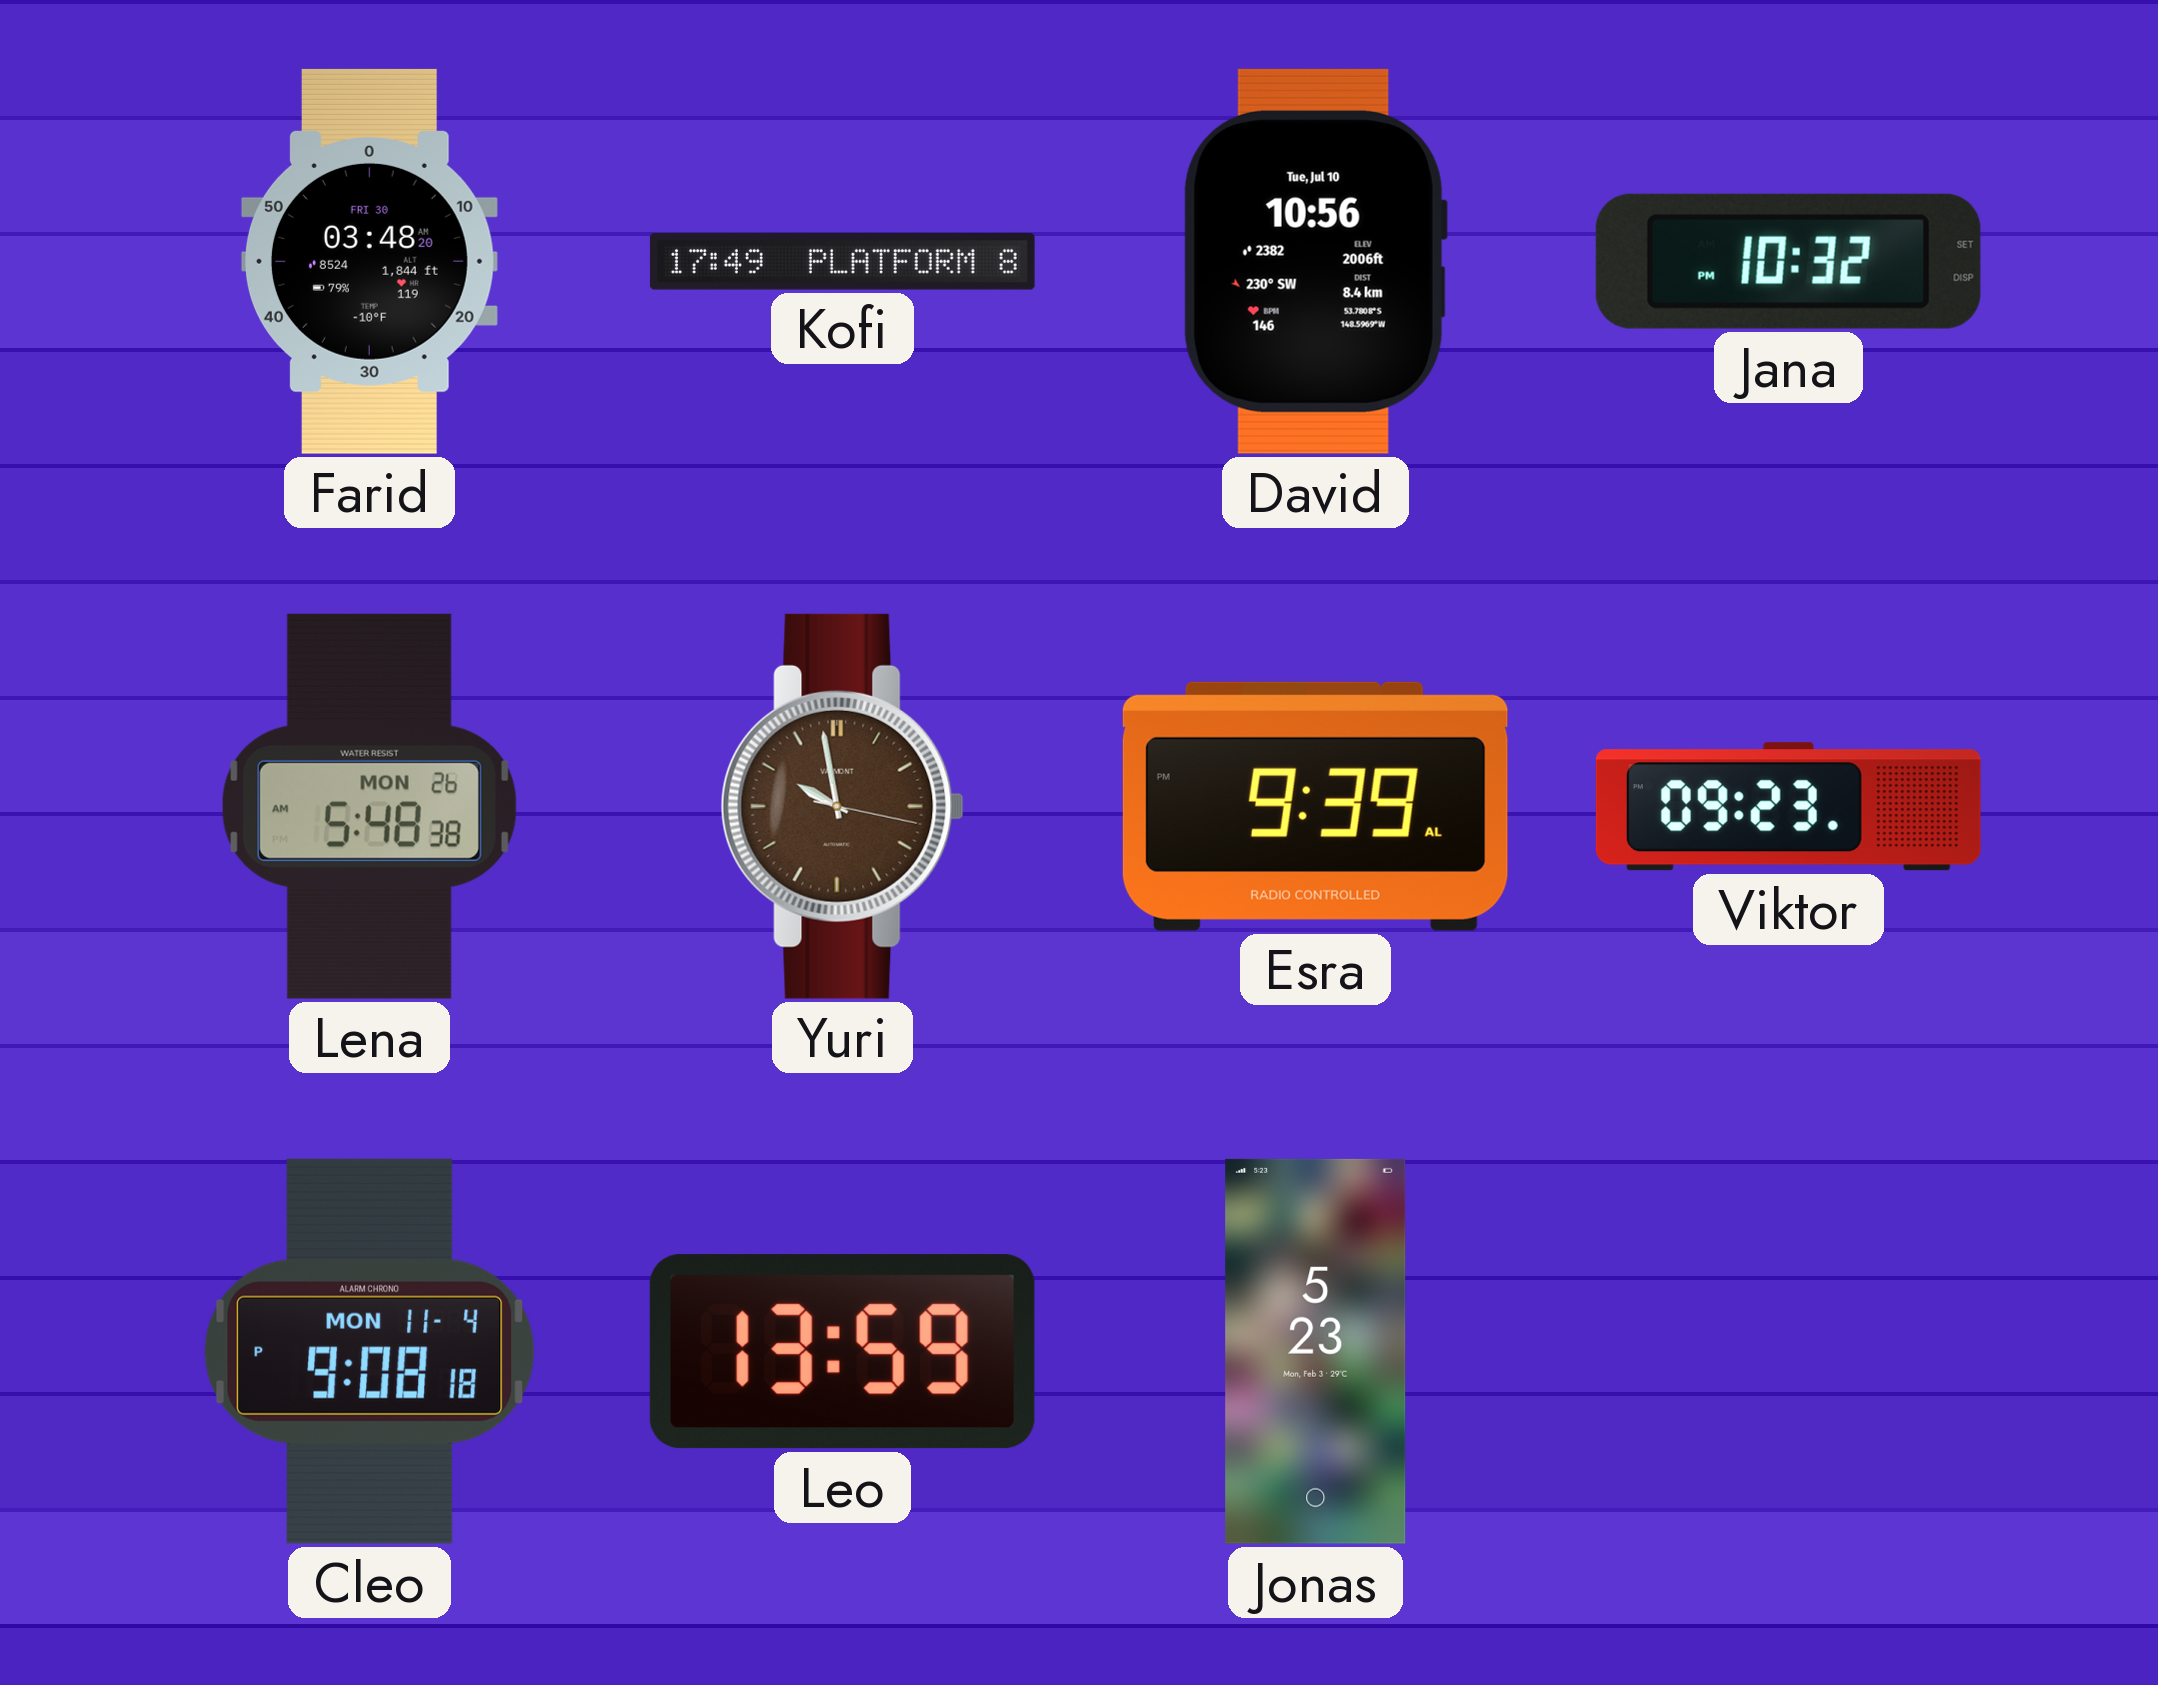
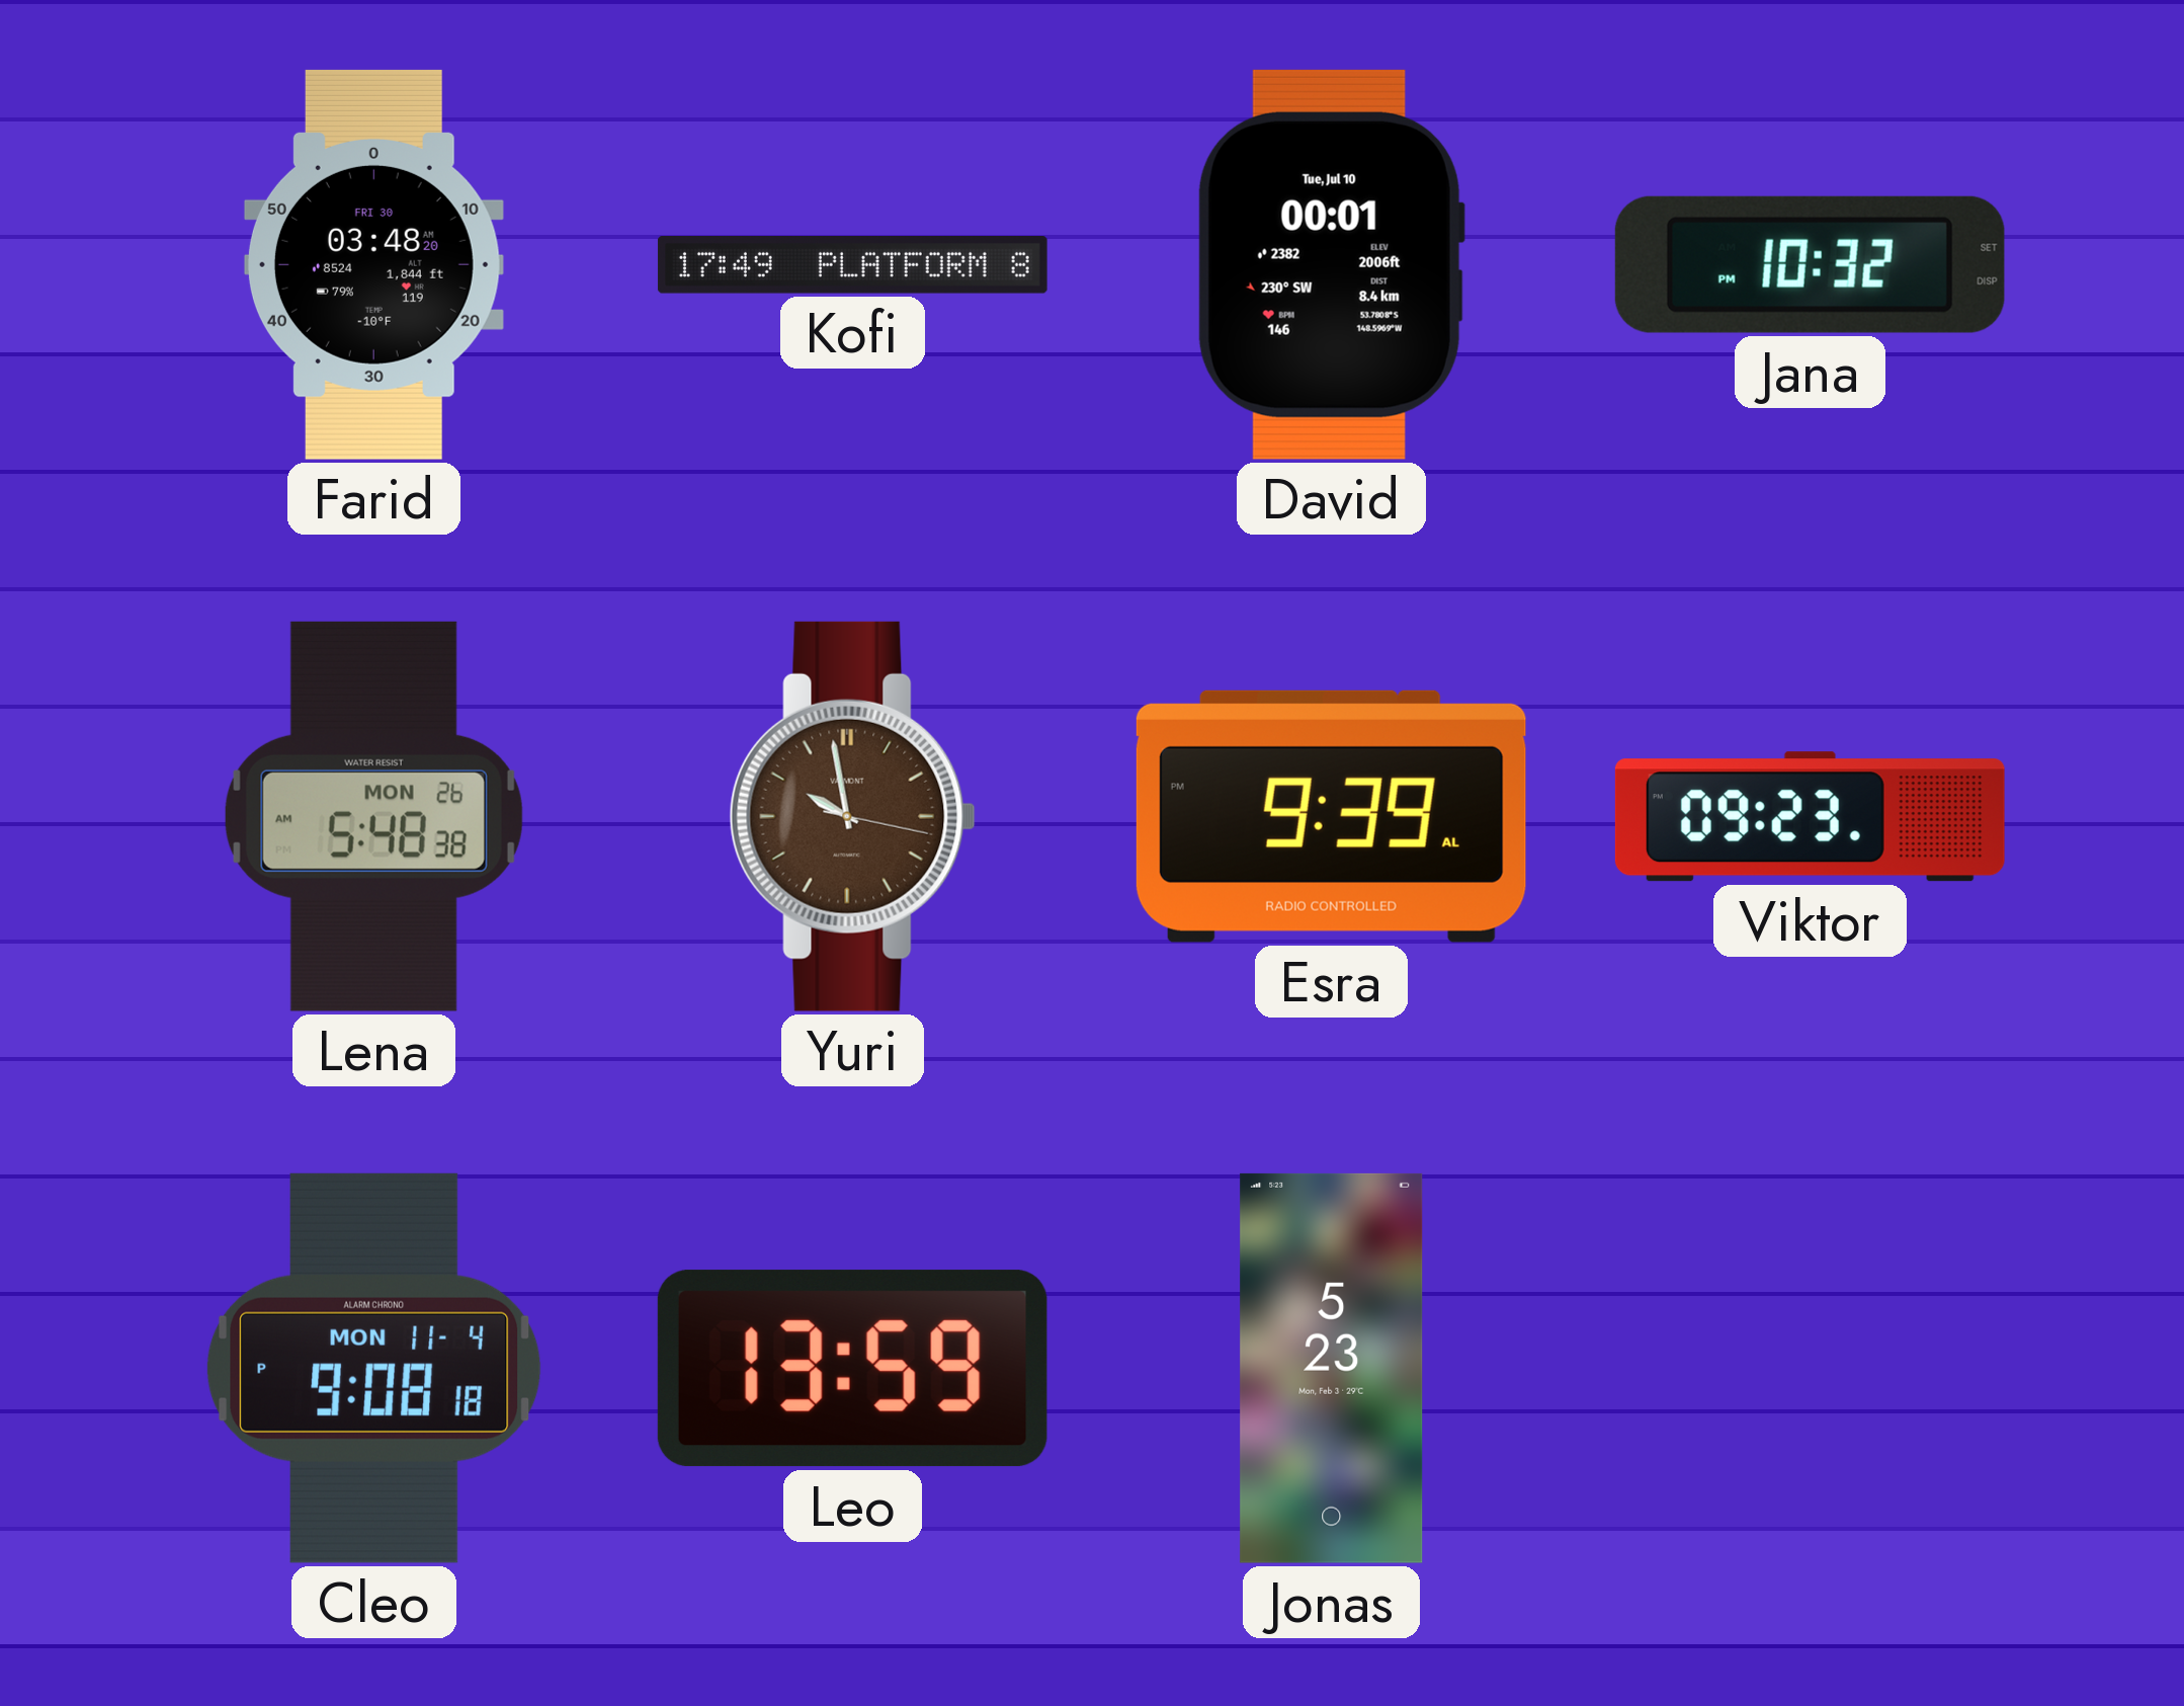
David: 10:56 -> 00:01
